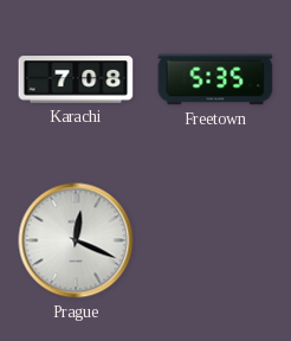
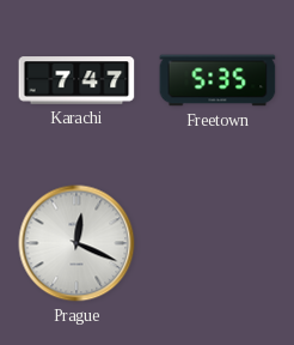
Karachi: 7:08 -> 7:47
